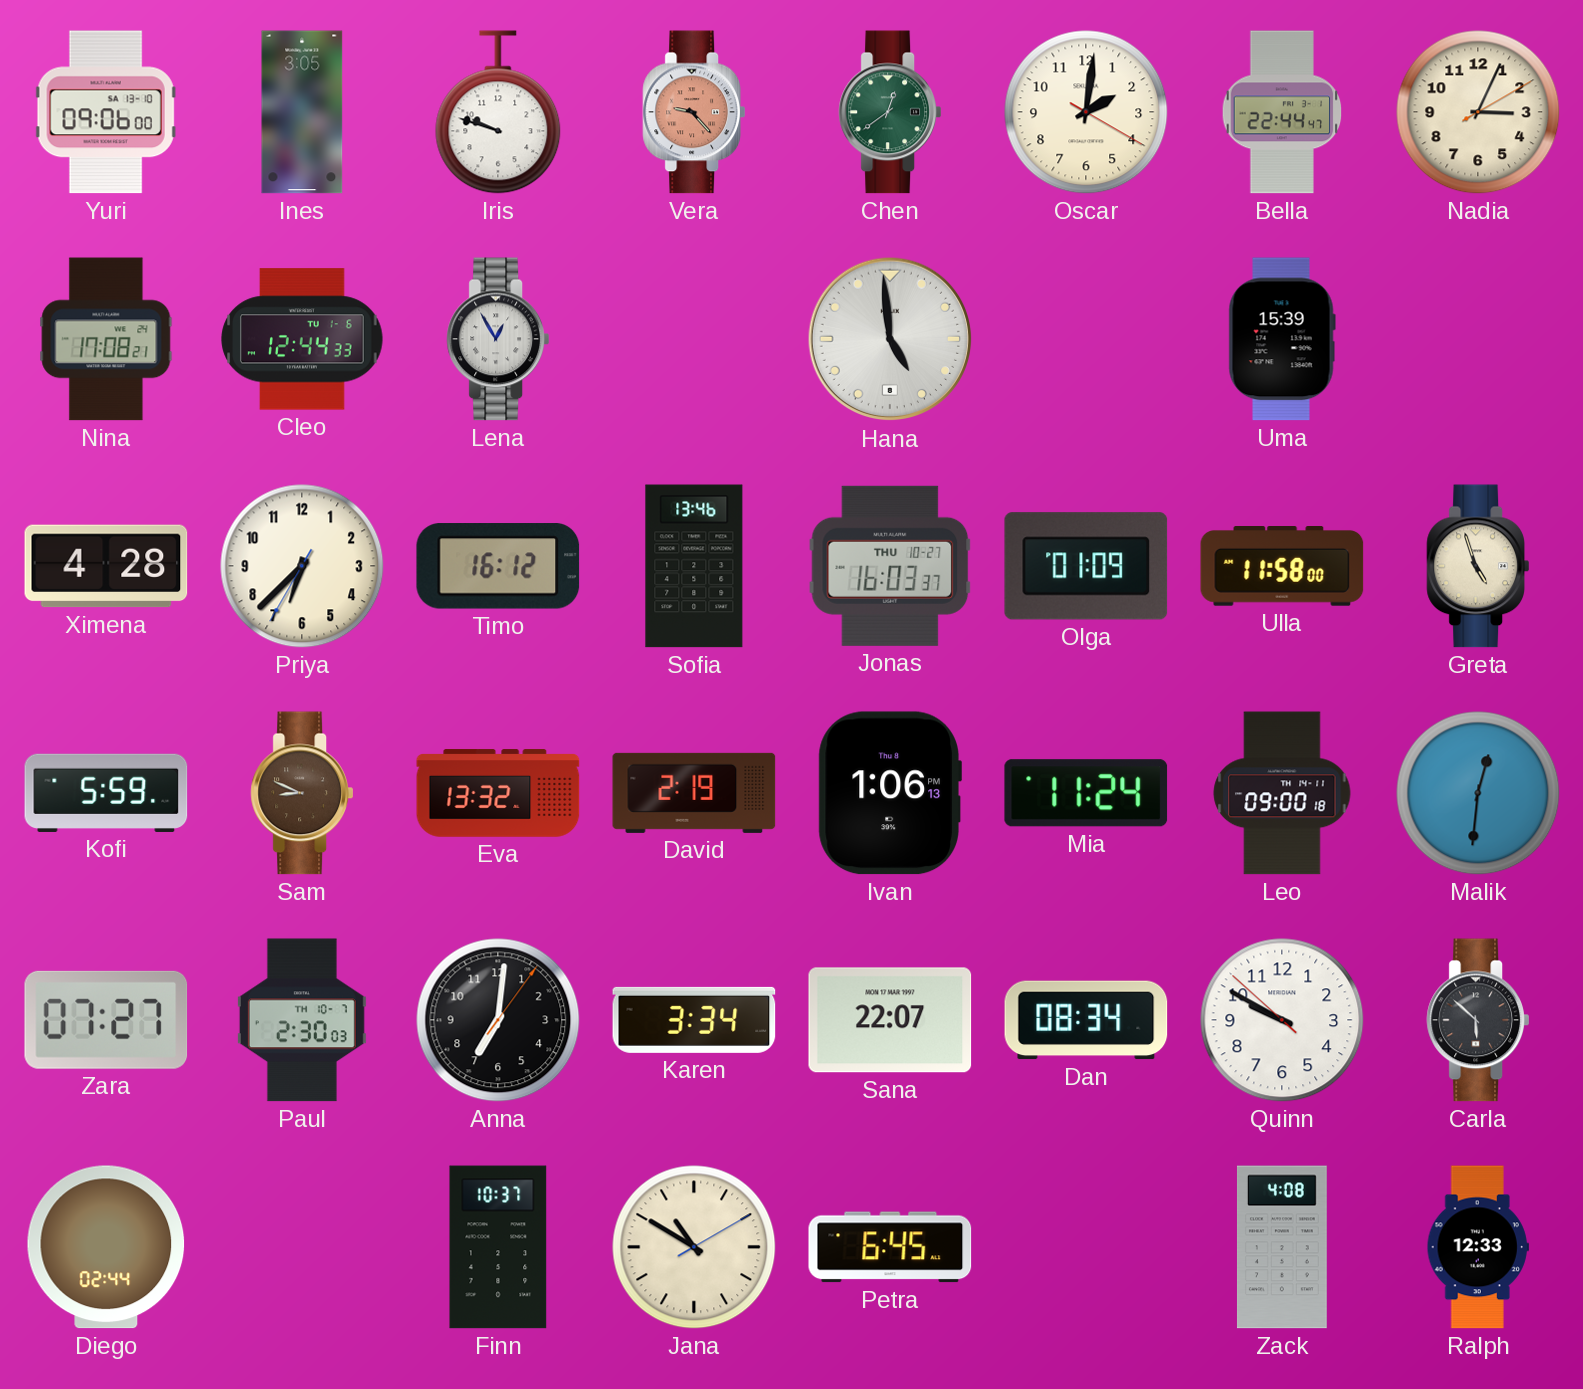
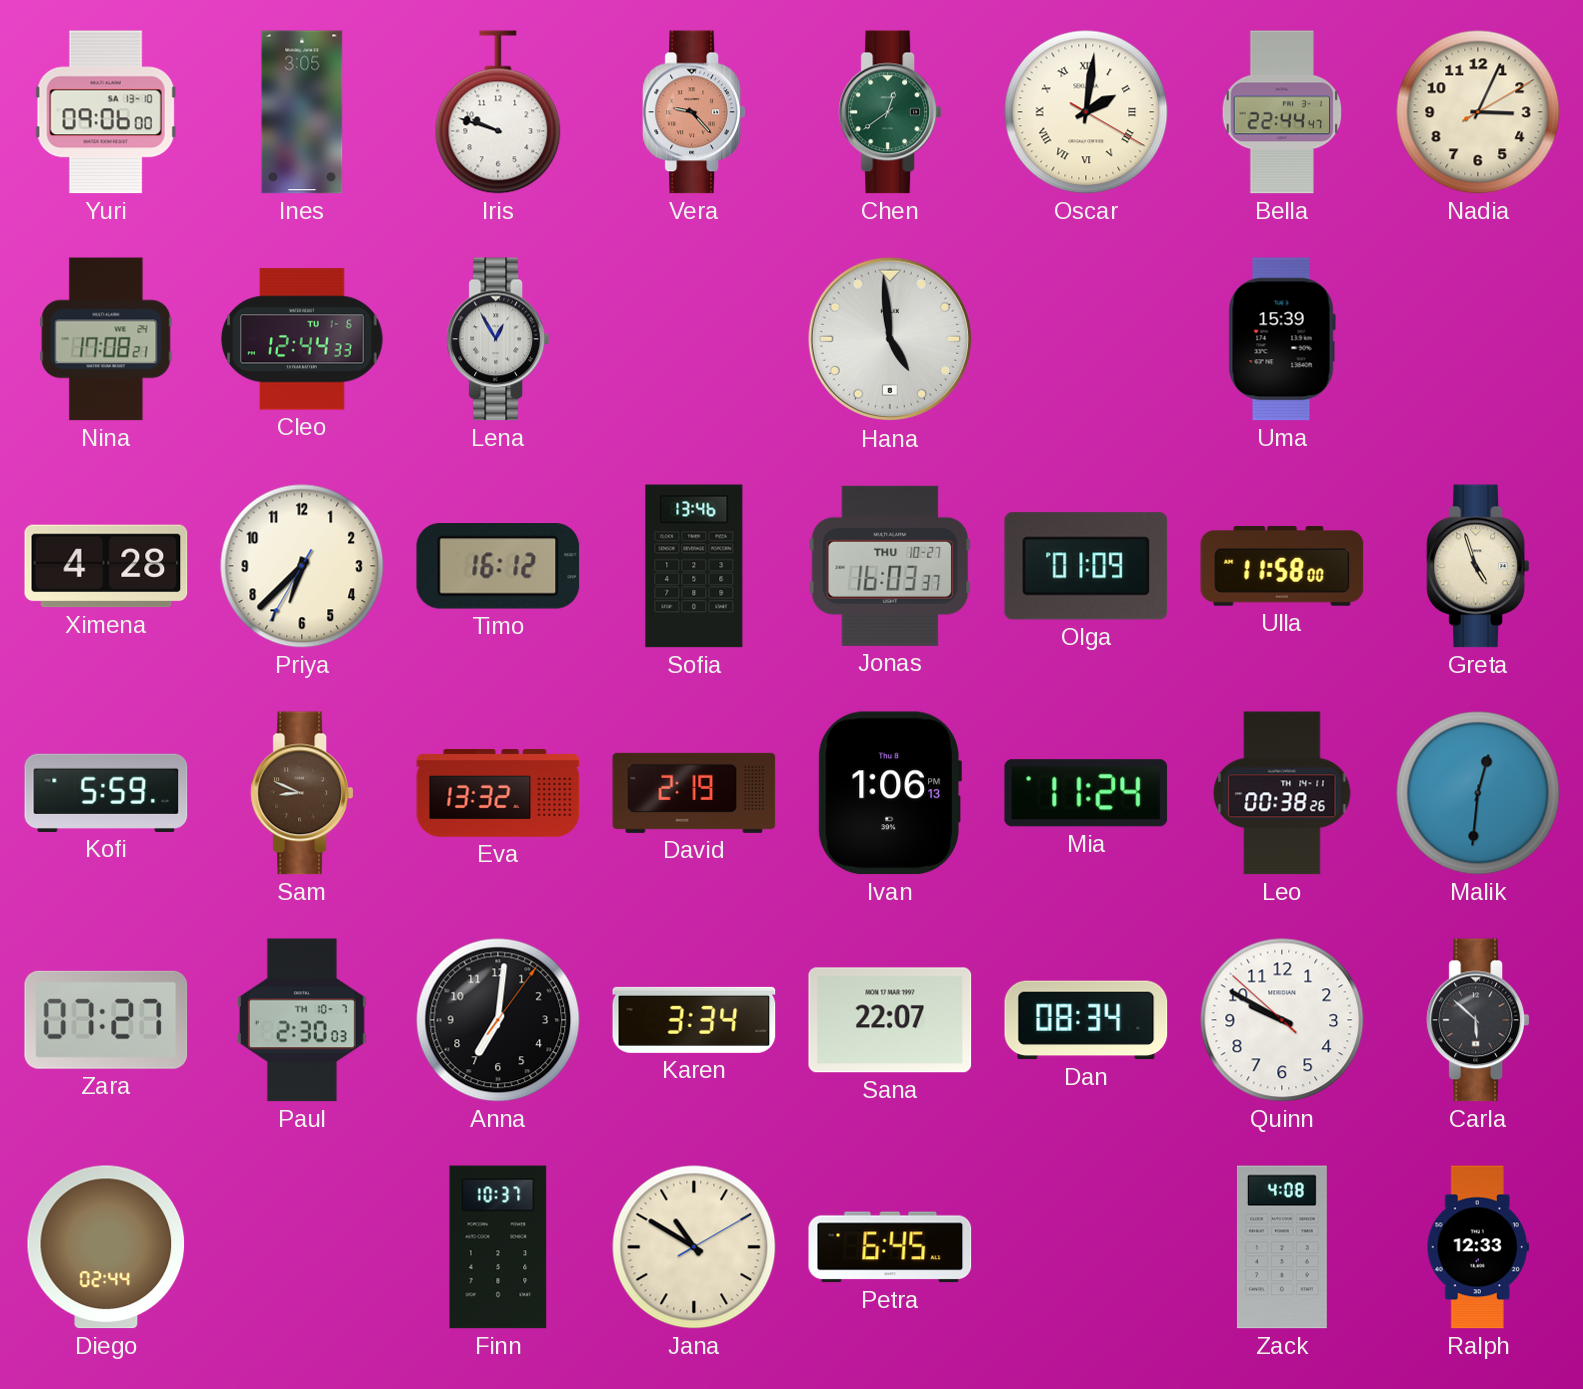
Oscar numerals: Arabic -> Roman
Leo: 09:00 -> 00:38
